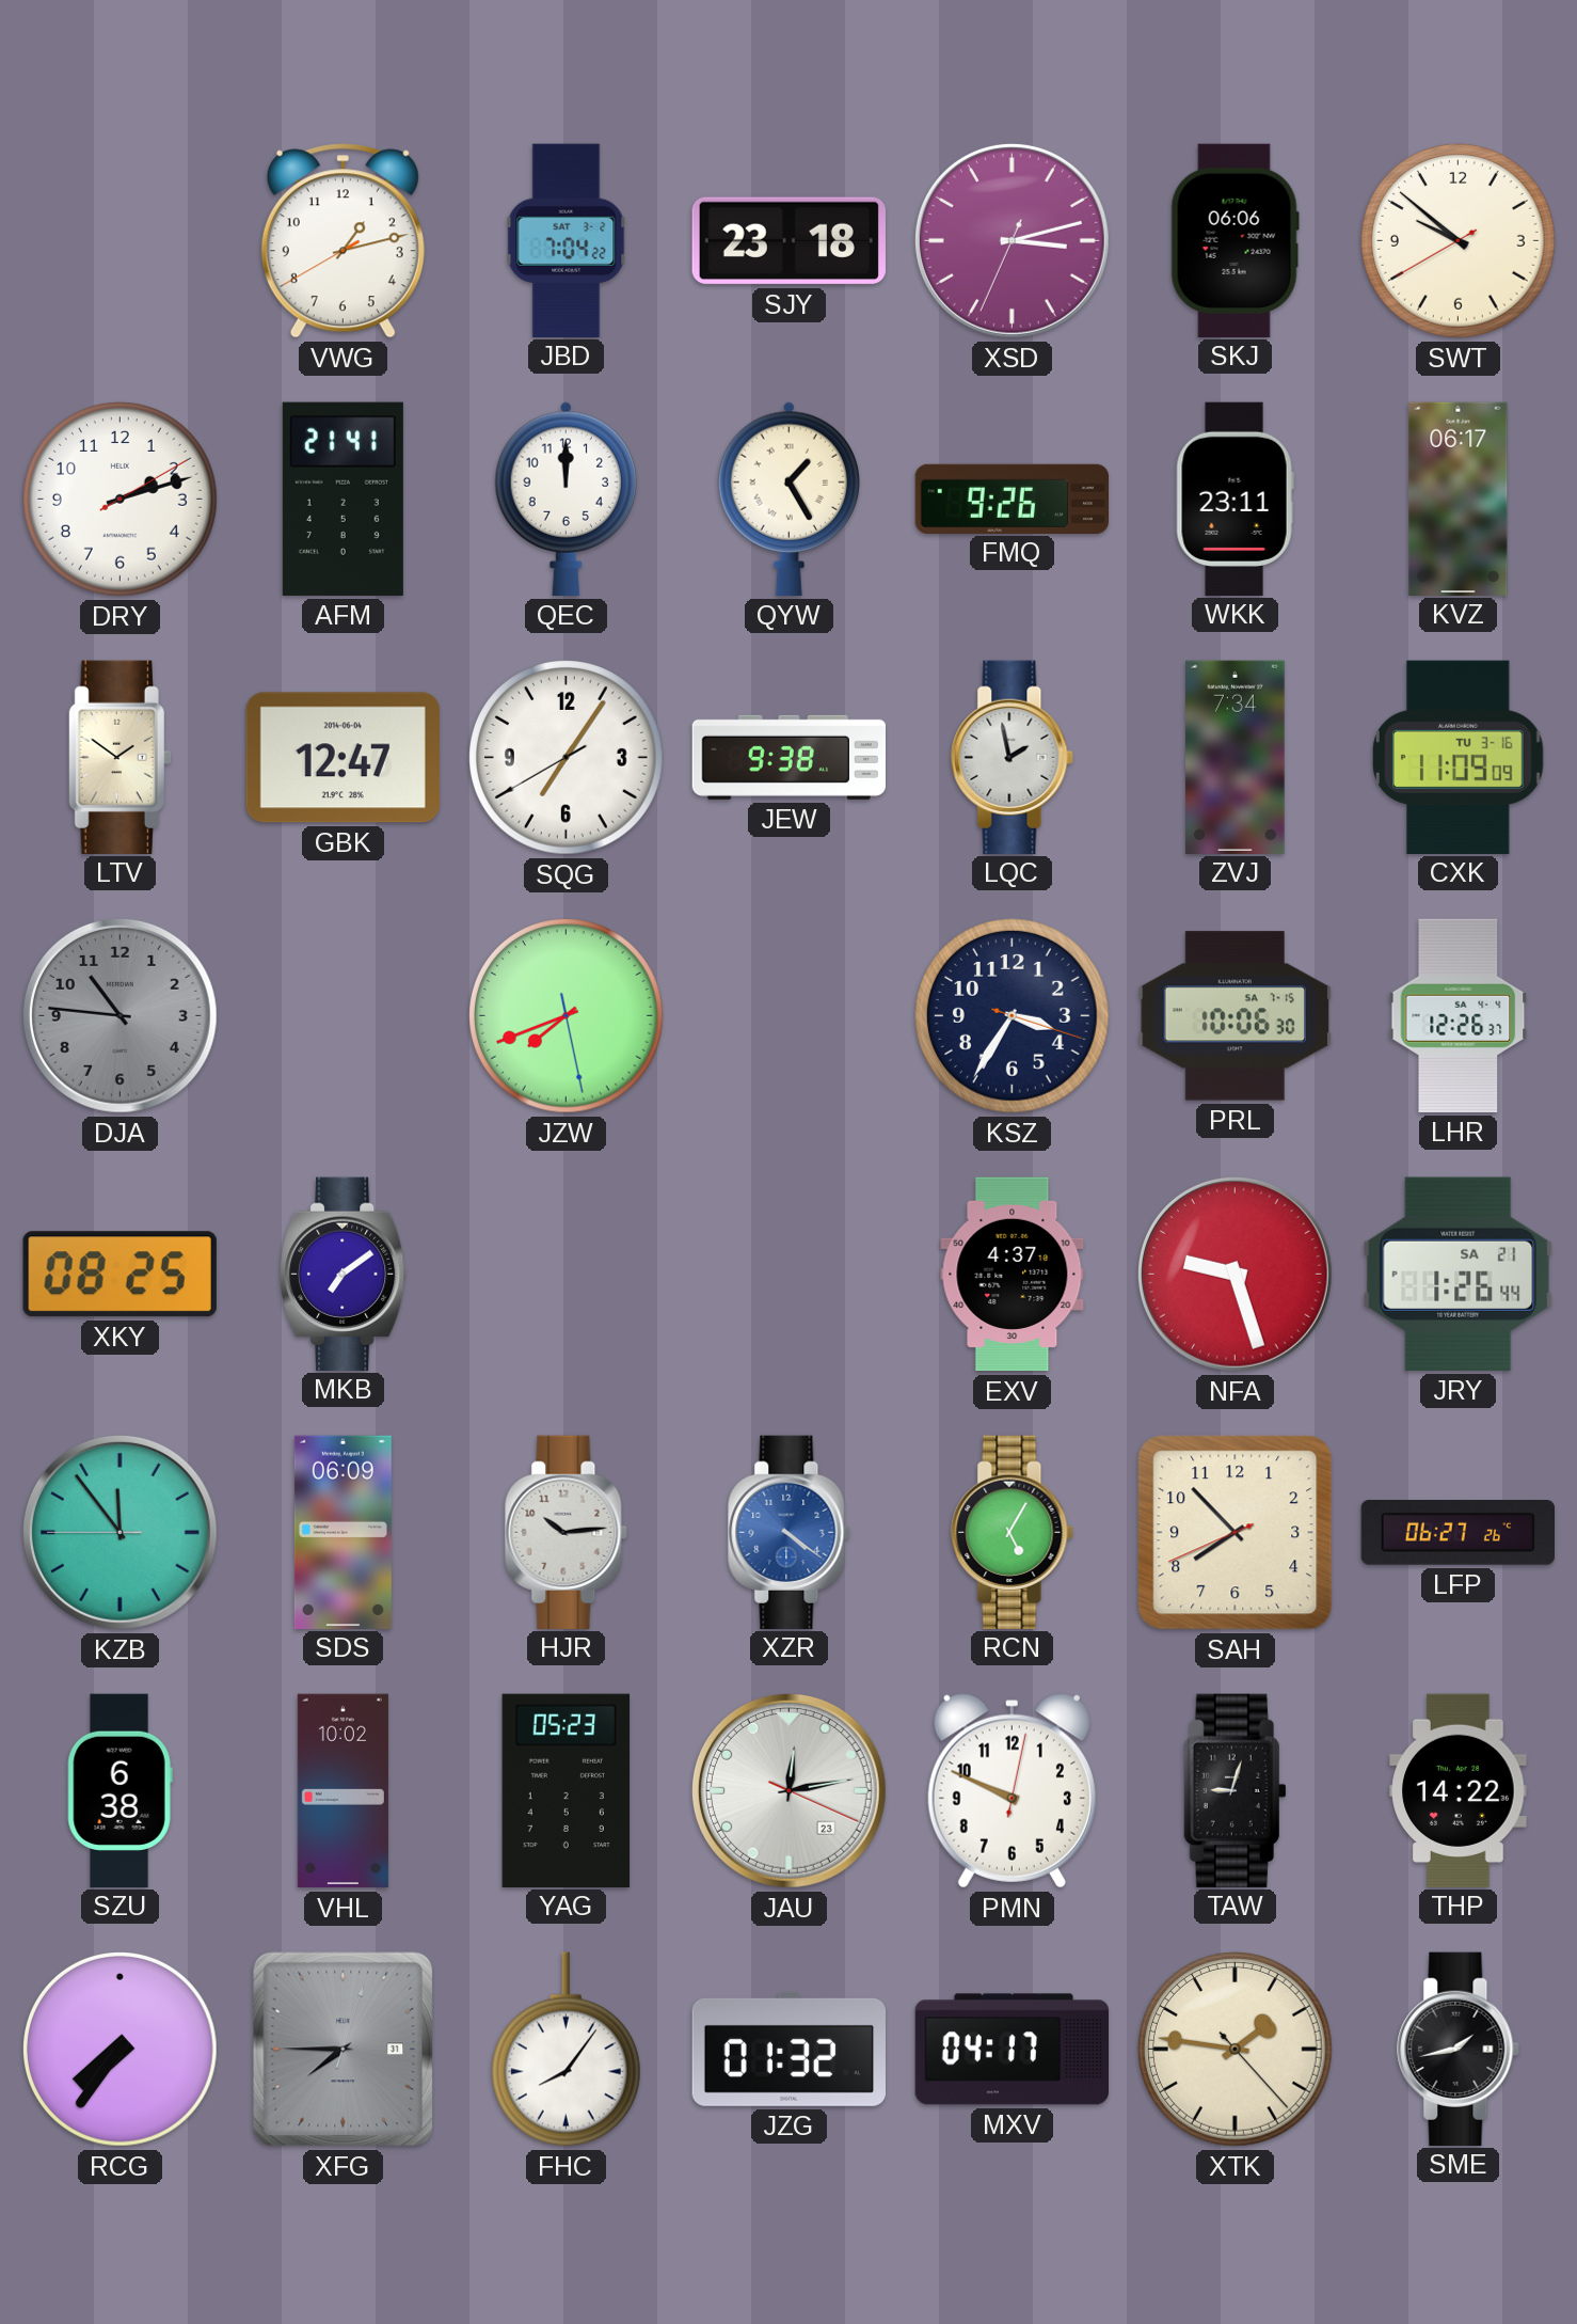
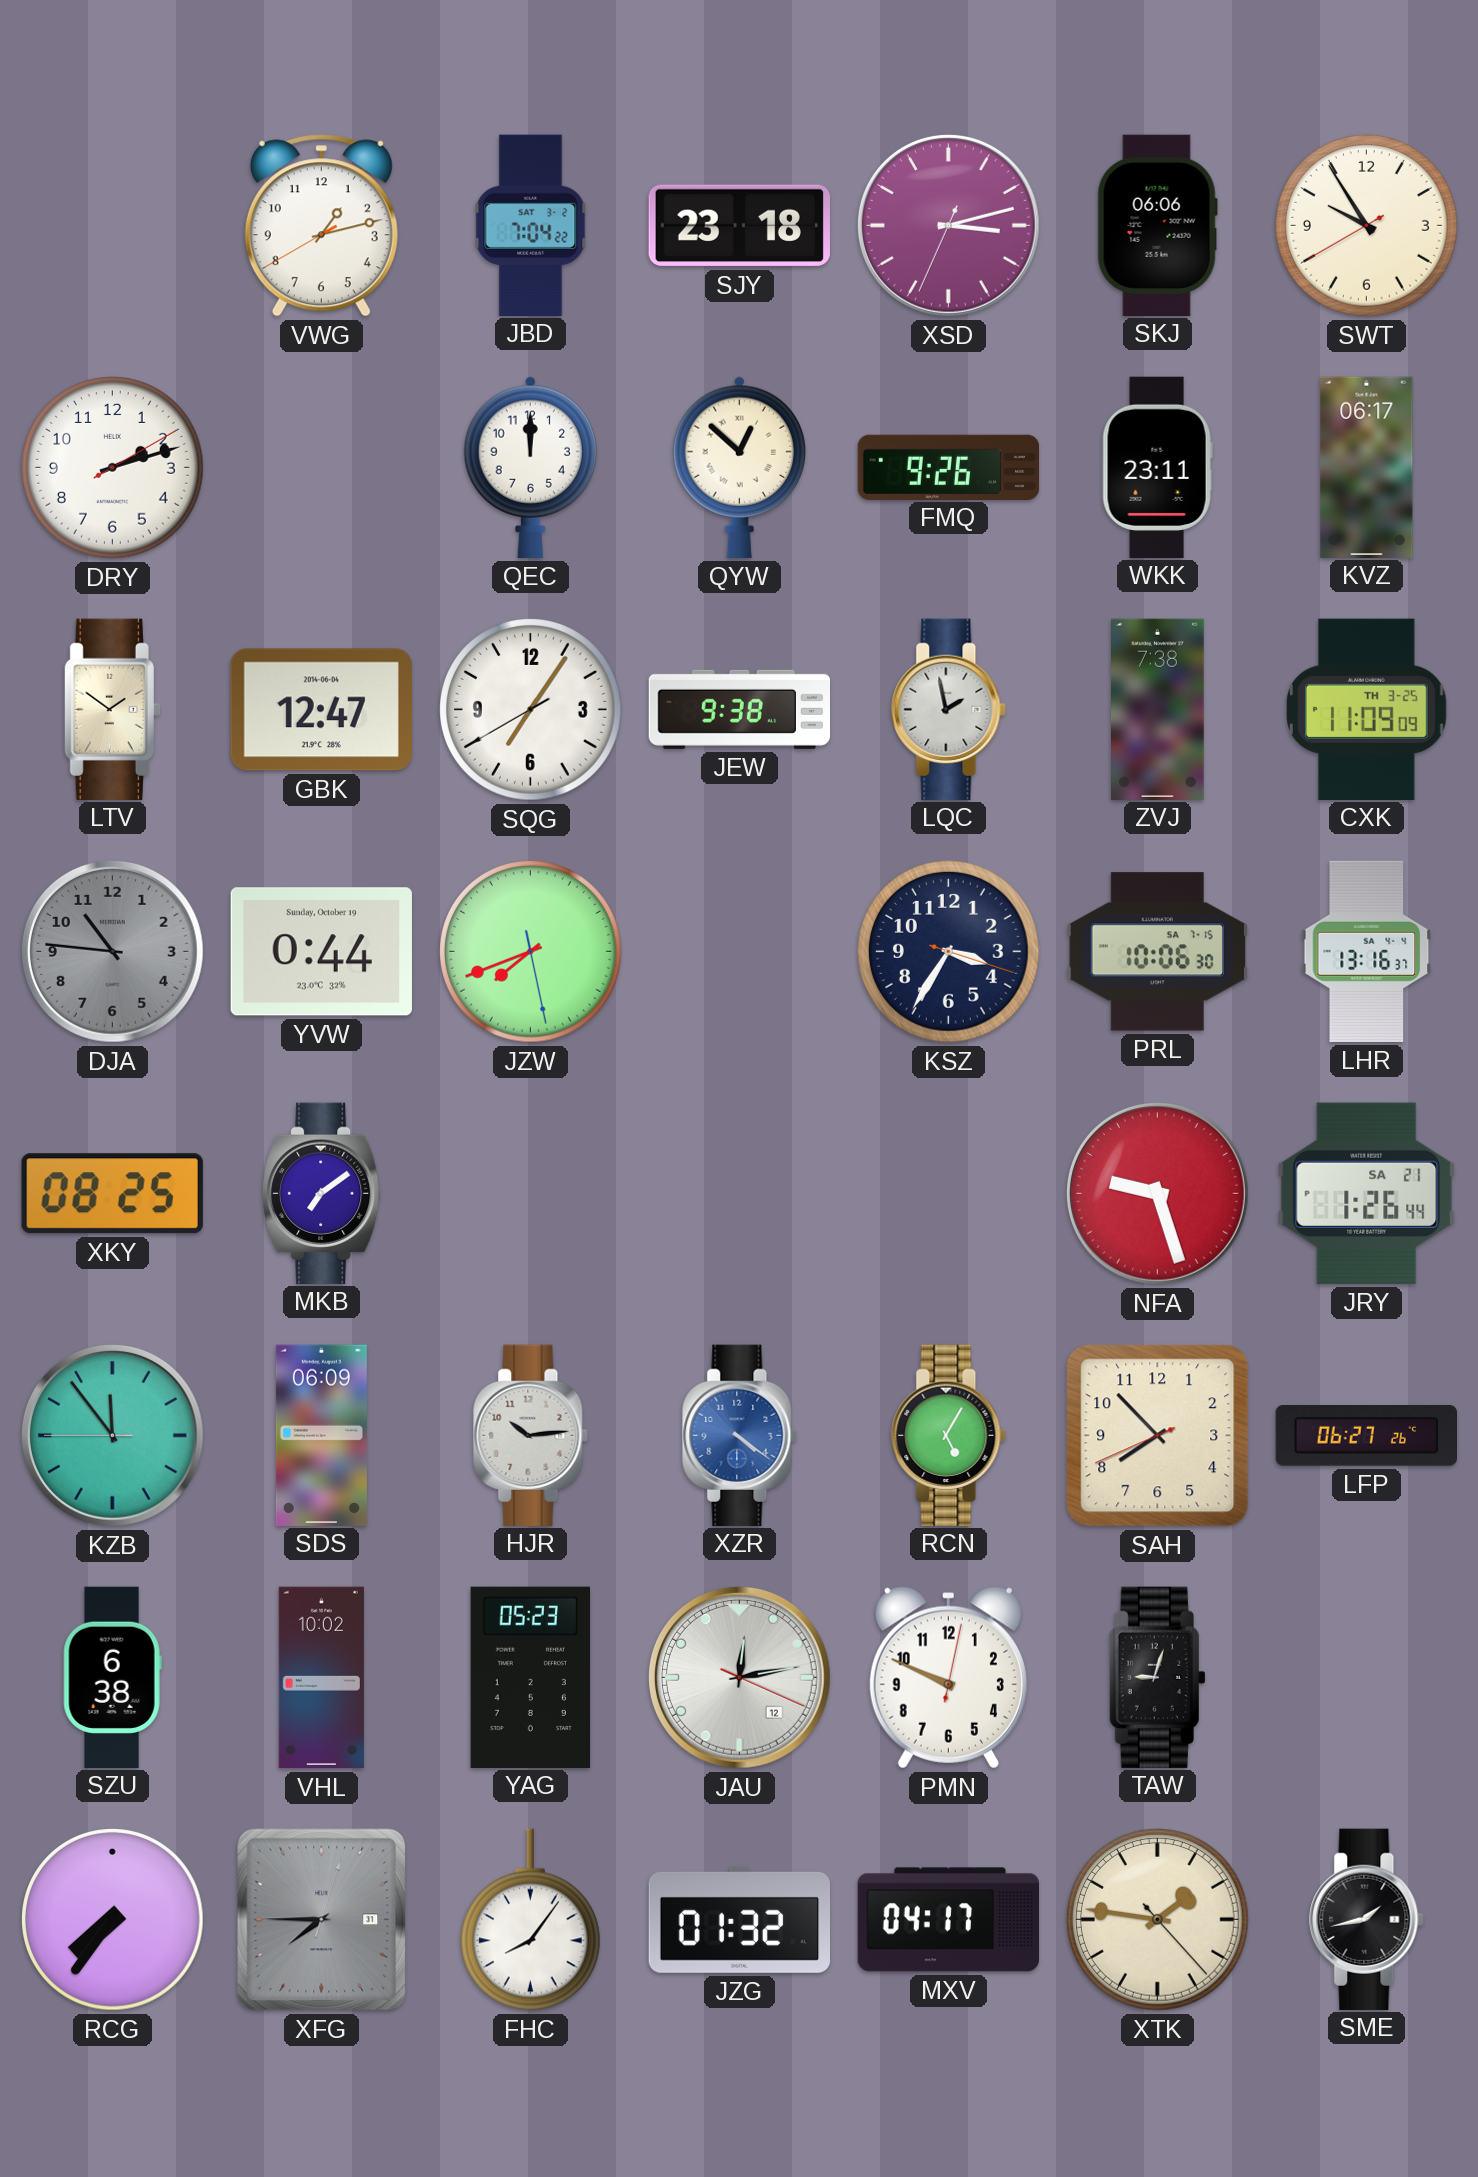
SWT: 9:51 -> 9:54
AFM: 21:41 -> none
QYW: 1:25 -> 12:52
ZVJ: 7:34 -> 7:38
CXK date: TU 3-16 -> TH 3-25
YVW: none -> 0:44
LHR: 12:26 -> 13:16
EXV: 4:37 -> none
JAU date: 23 -> 12
THP: 14:22 -> none
